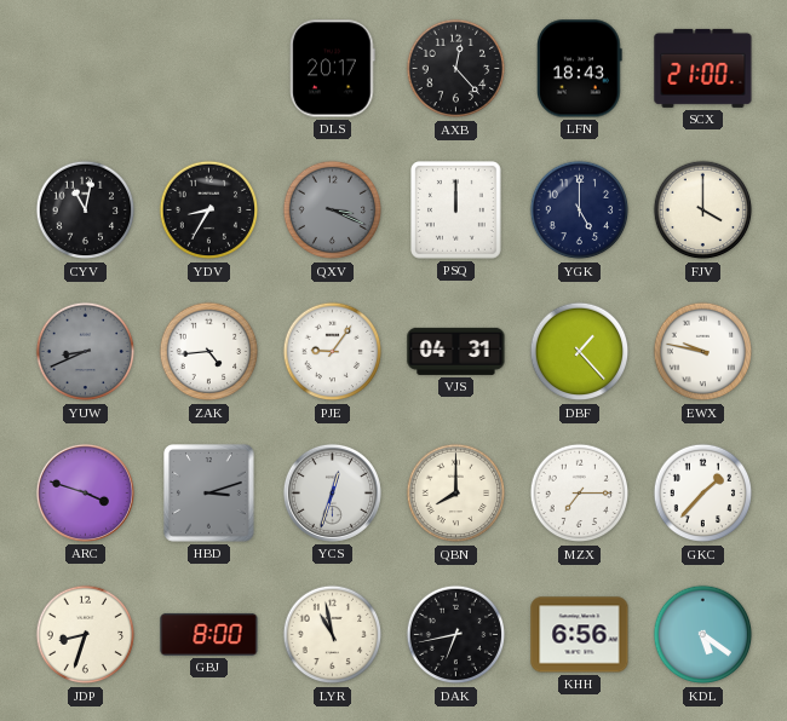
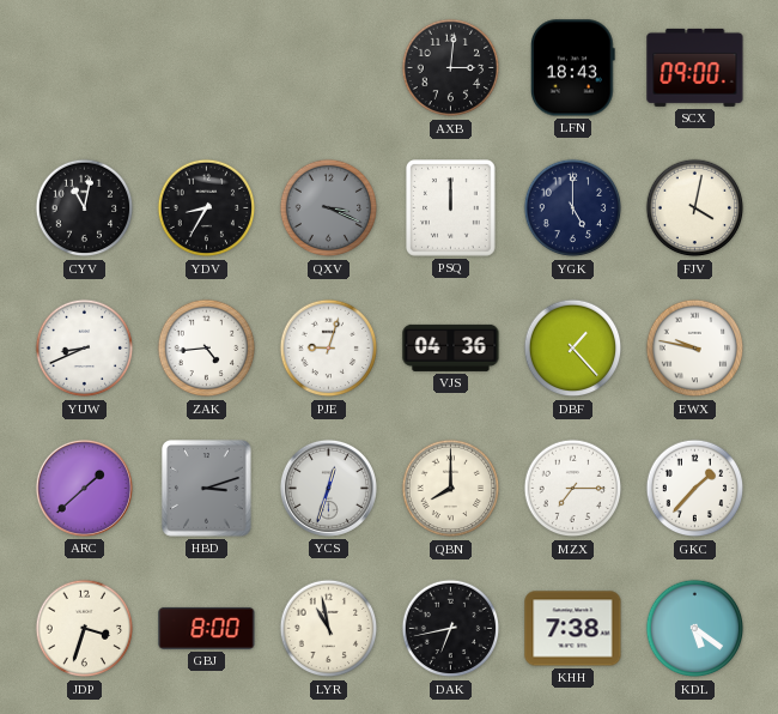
DLS: 20:17 -> none
AXB: 12:23 -> 3:01
SCX: 21:00 -> 09:00
FJV: 4:00 -> 4:02
YUW dial: grey -> white
PJE: 9:06 -> 9:03
VJS: 04:31 -> 04:36
ARC: 3:48 -> 1:38
JDP: 8:33 -> 3:33
KHH: 6:56 -> 7:38
